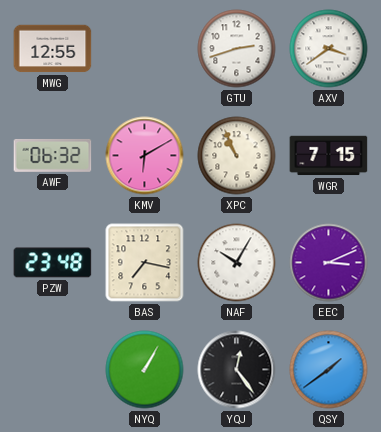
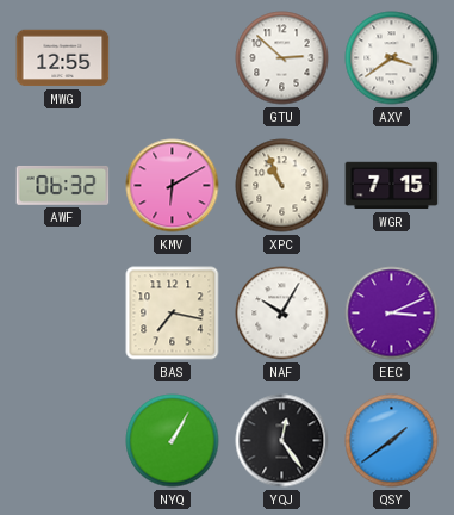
GTU: 2:42 -> 2:52
PZW: 23:48 -> none
